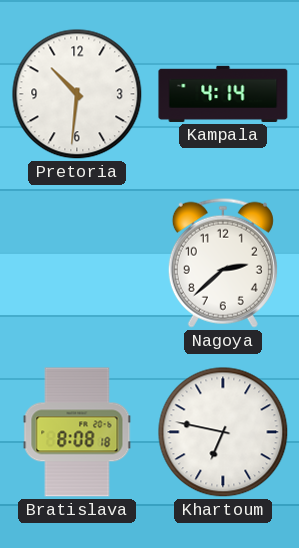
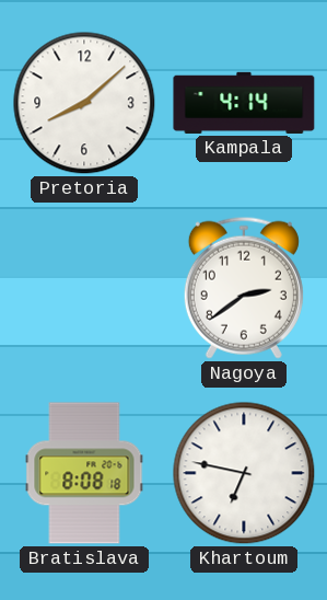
Pretoria: 10:31 -> 8:08
Nagoya: 2:38 -> 2:39
